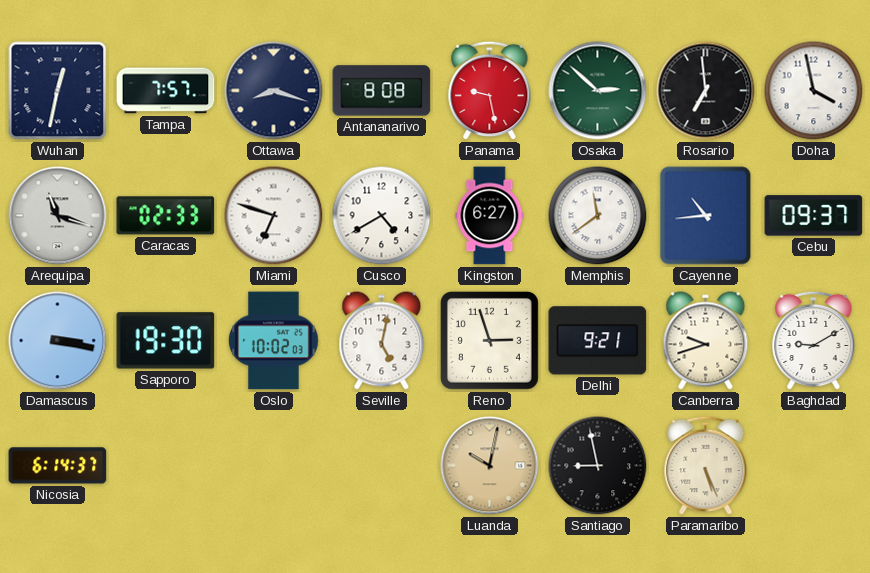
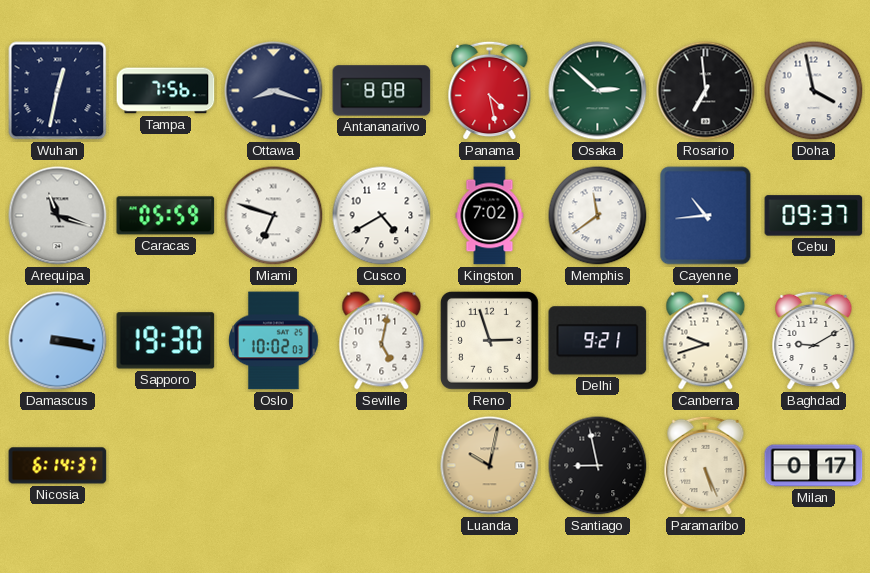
Tampa: 7:57 -> 7:56
Panama: 9:28 -> 4:28
Caracas: 02:33 -> 05:59
Kingston: 6:27 -> 7:02
Milan: none -> 0:17
